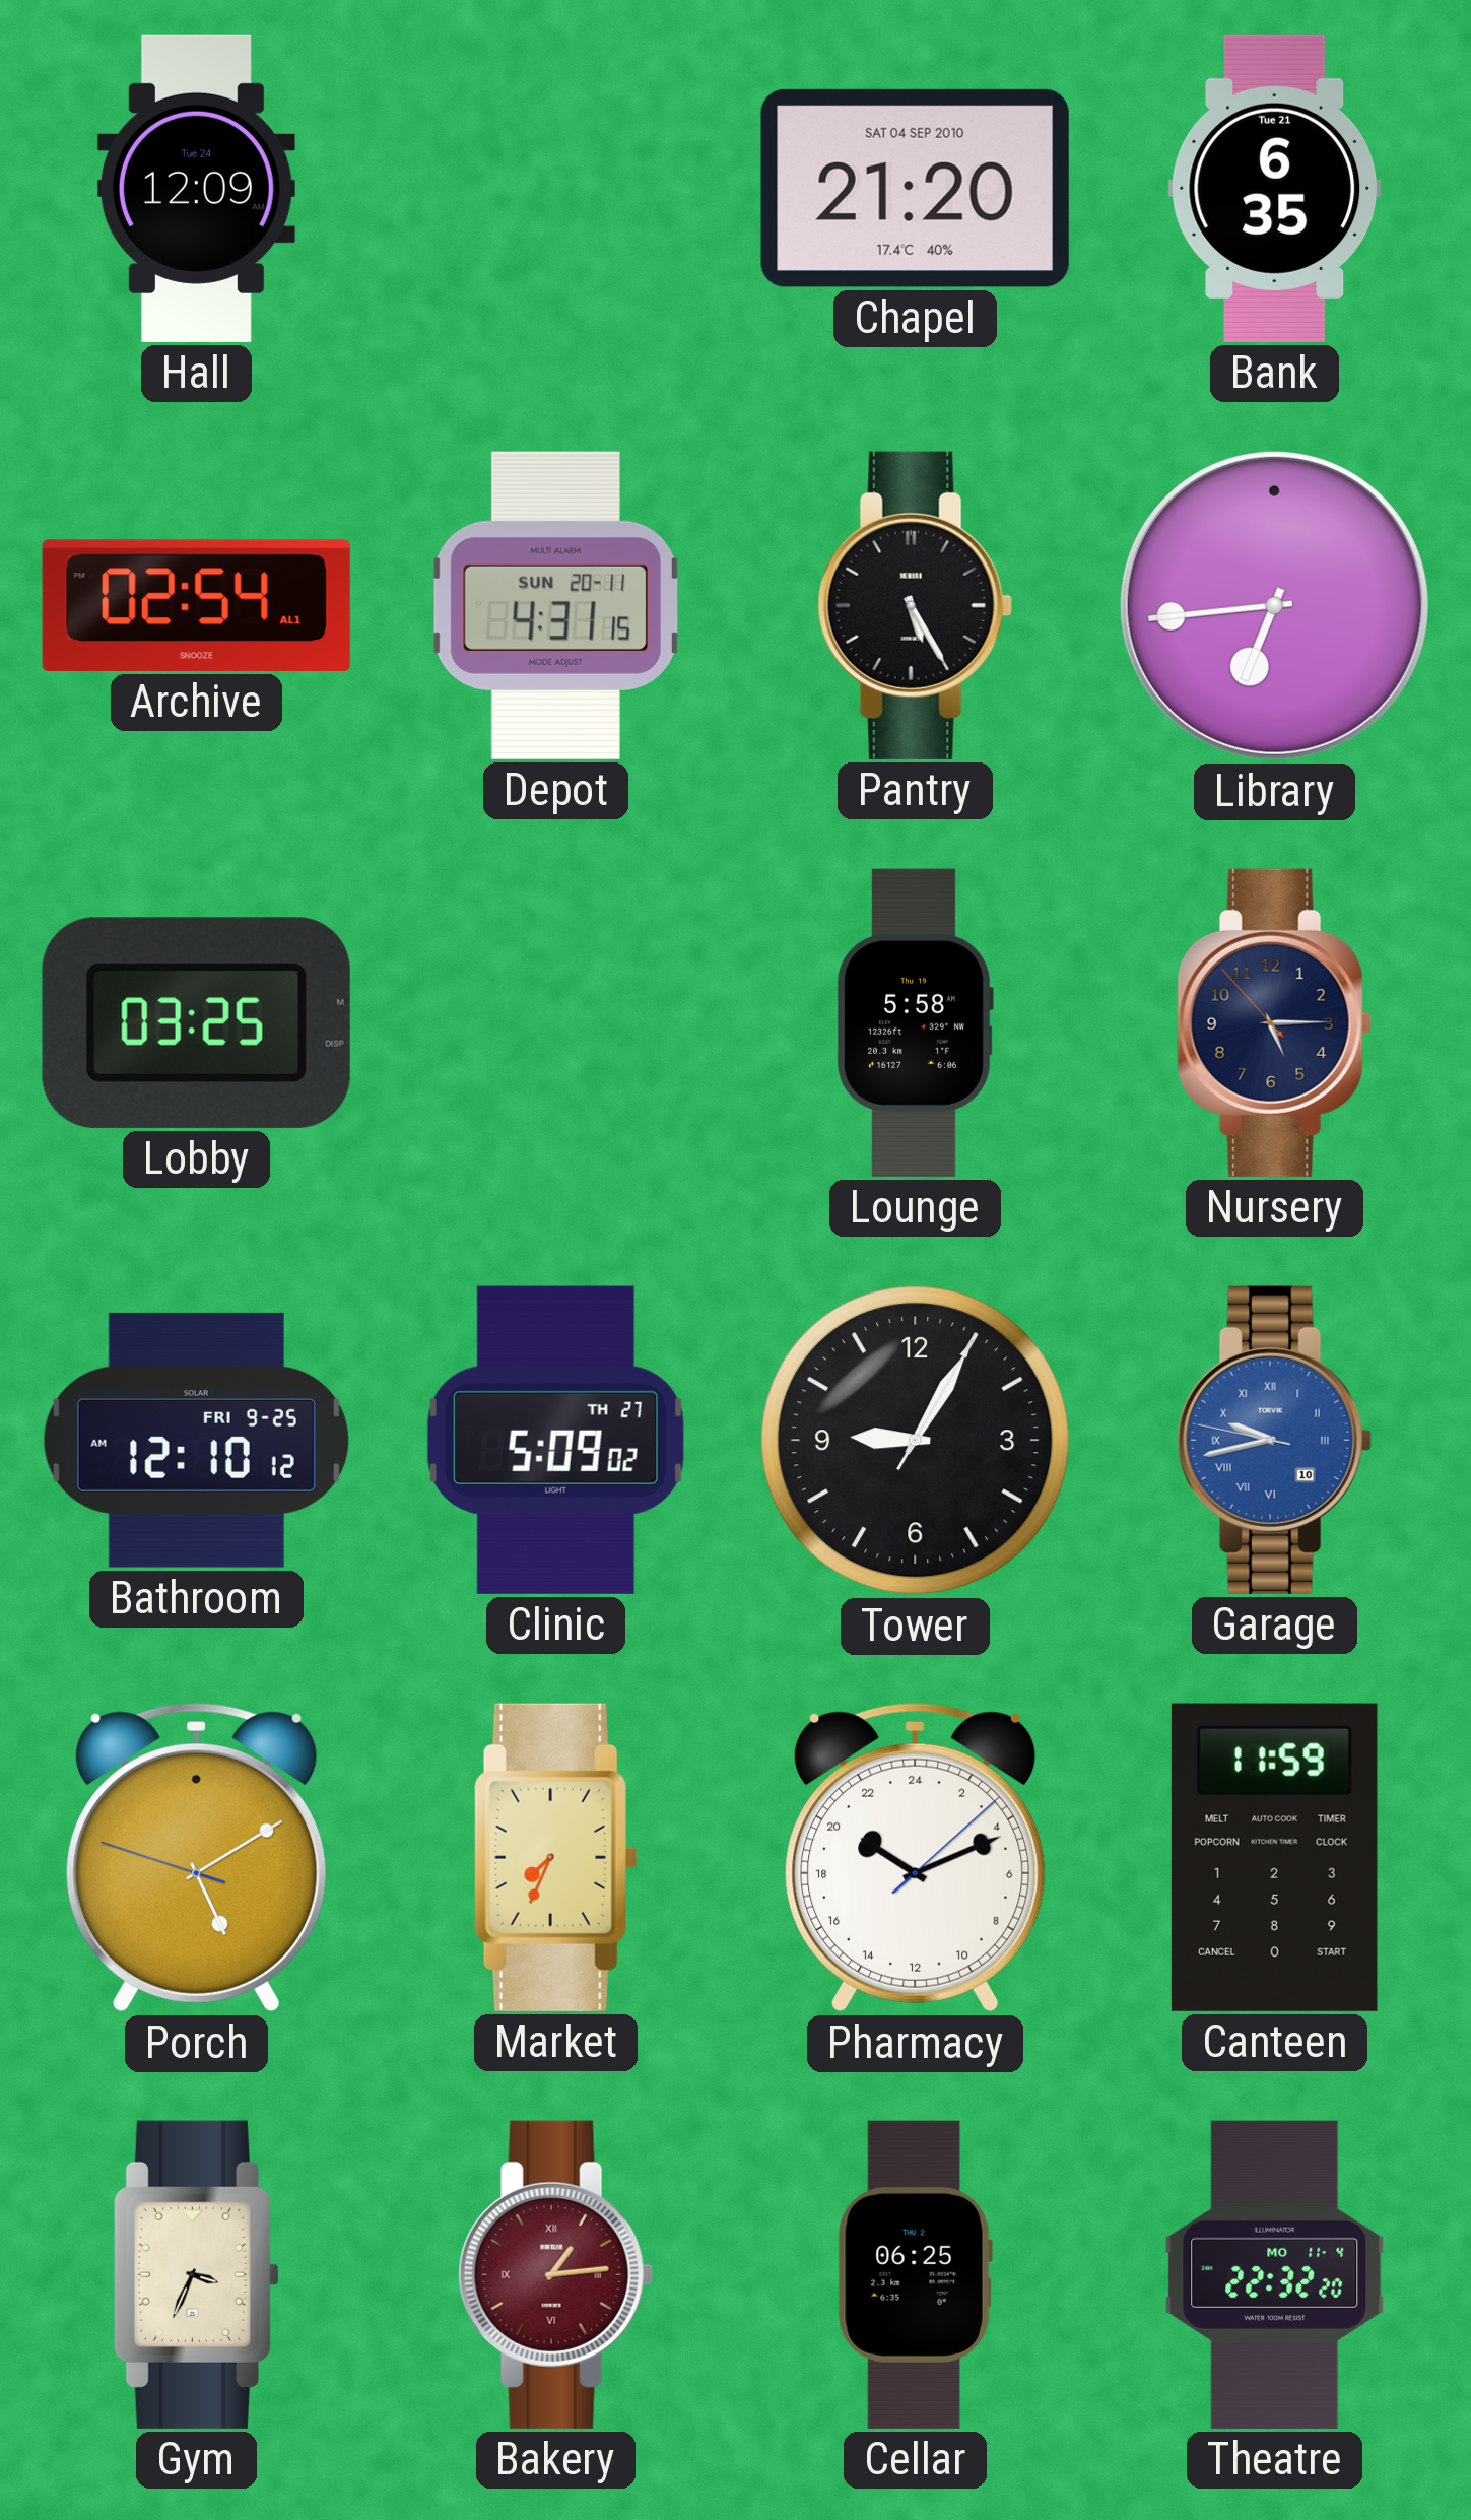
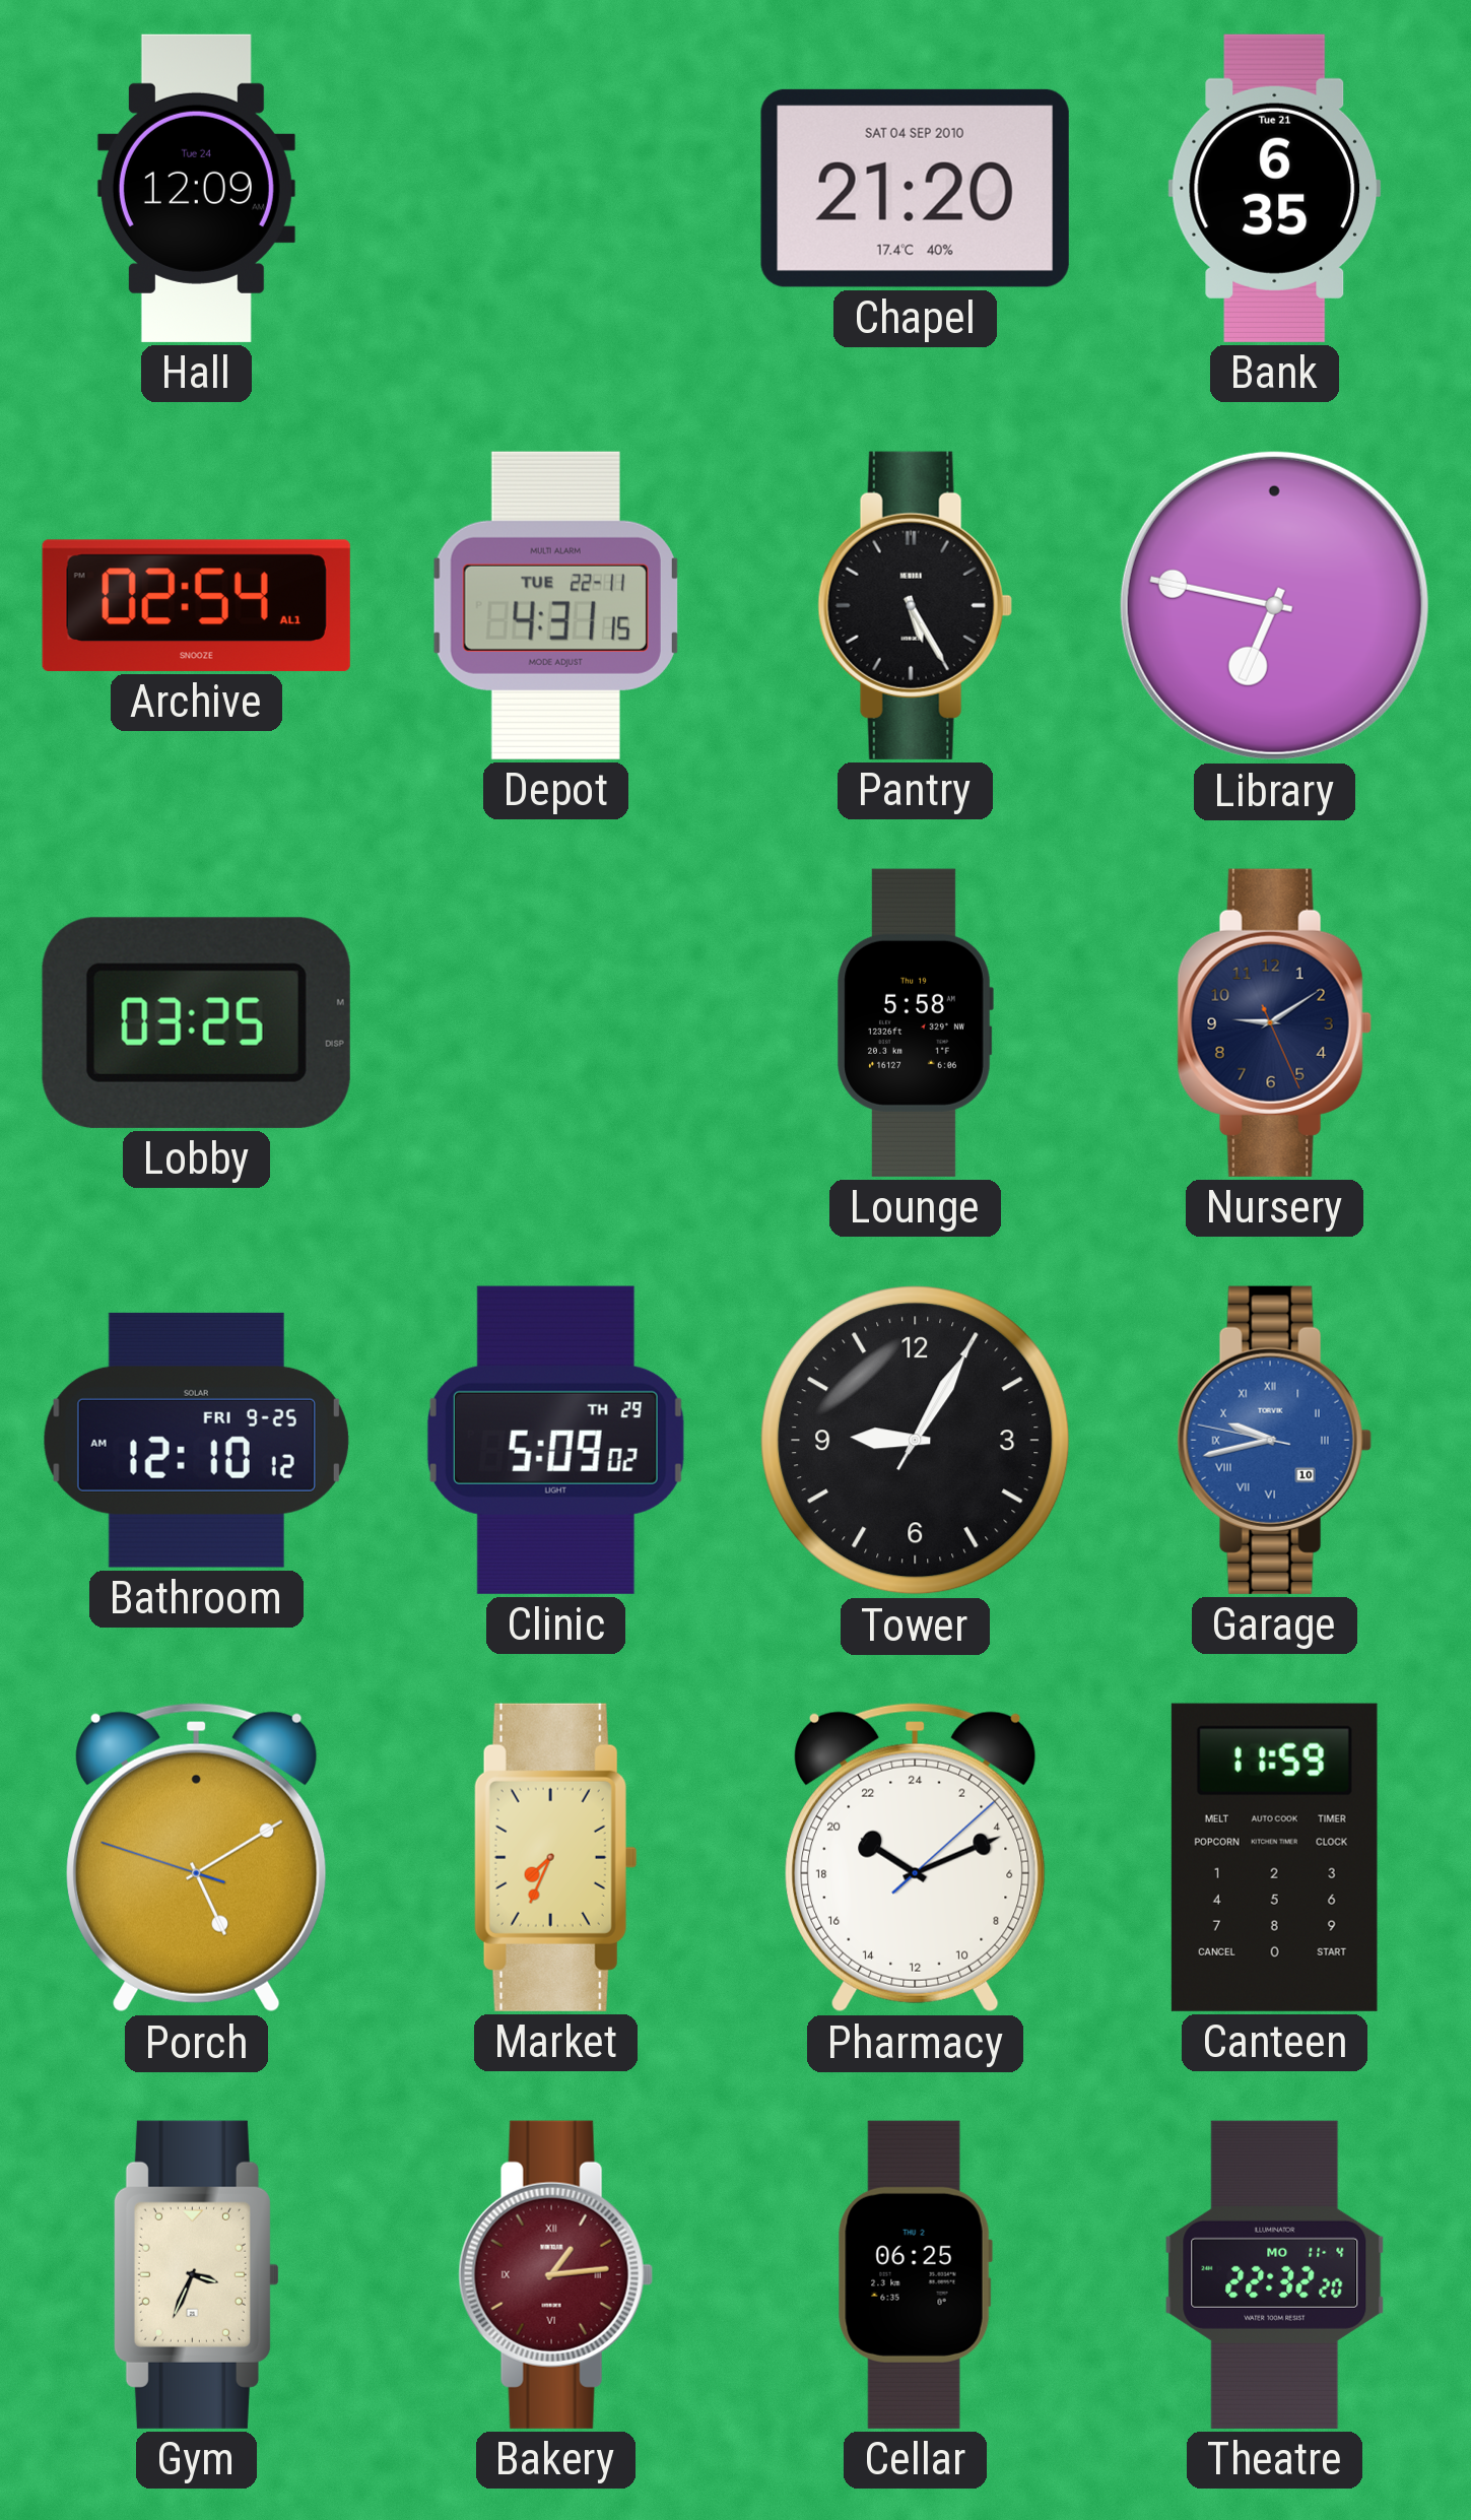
Depot date: SUN 20-11 -> TUE 22-11
Library: 6:44 -> 6:47
Nursery: 5:14 -> 9:09
Clinic date: TH 27 -> TH 29
